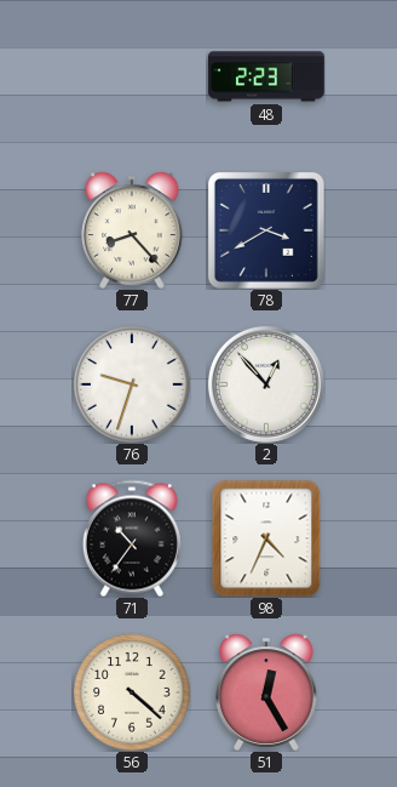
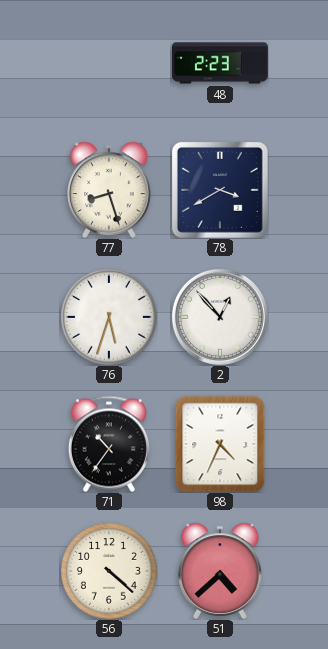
77: 8:23 -> 8:27
76: 9:33 -> 5:33
51: 12:25 -> 4:38
